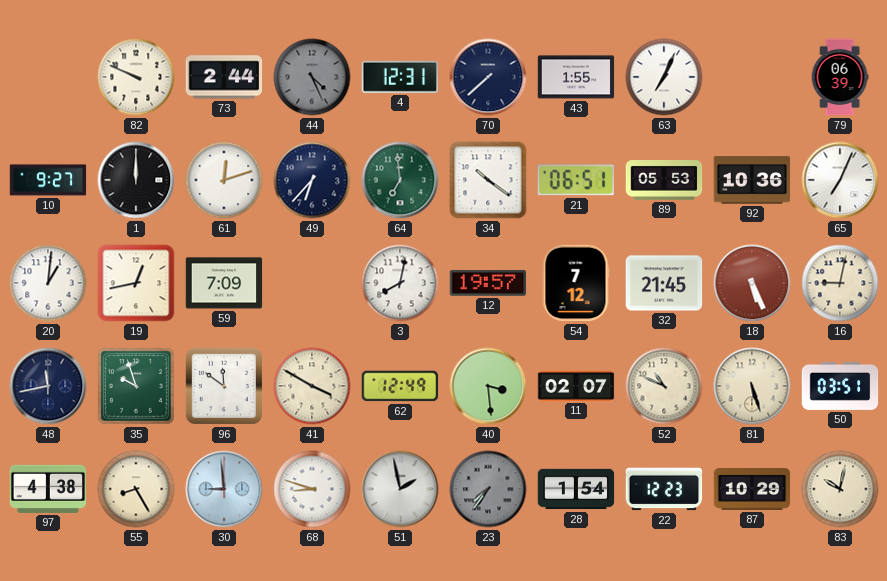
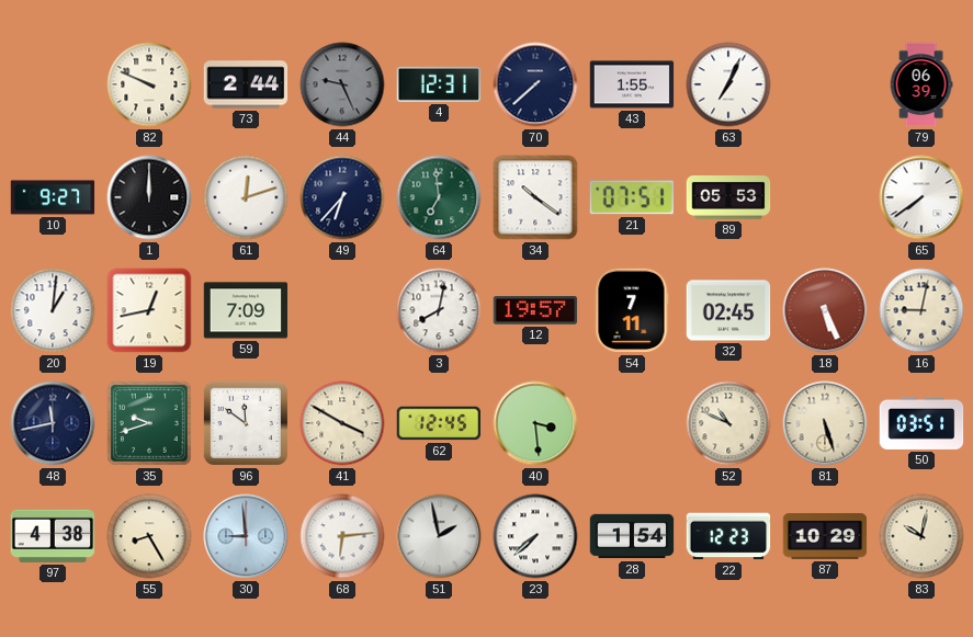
44: 4:26 -> 9:26
21: 06:51 -> 07:51
92: 10:36 -> none
65: 7:04 -> 7:39
54: 7:12 -> 7:11
32: 21:45 -> 02:45
35: 9:57 -> 9:42
62: 12:49 -> 12:45
11: 02:07 -> none
68: 8:48 -> 6:14
23: 7:36 -> 7:38
23 dial: grey -> white
